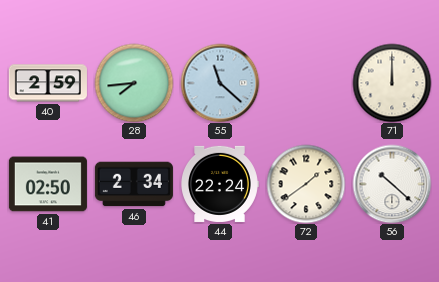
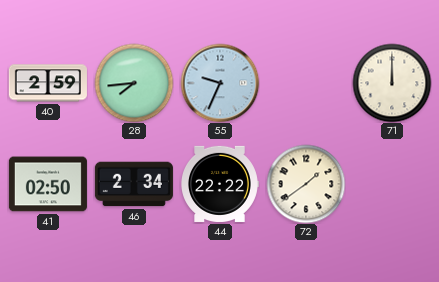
55: 11:22 -> 9:34
44: 22:24 -> 22:22
56: 10:22 -> none
